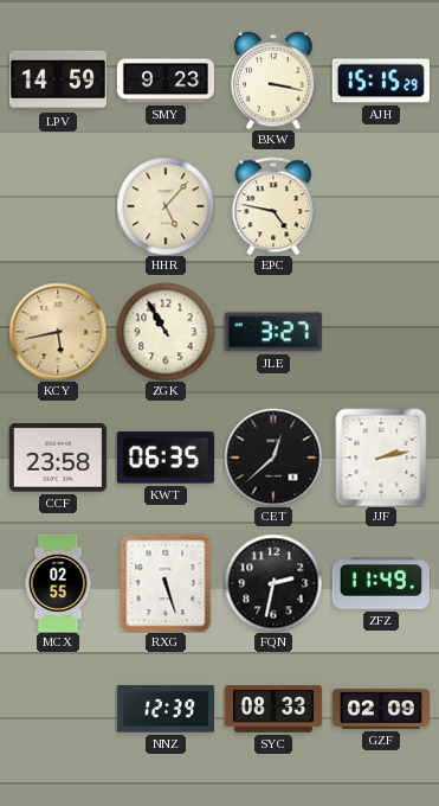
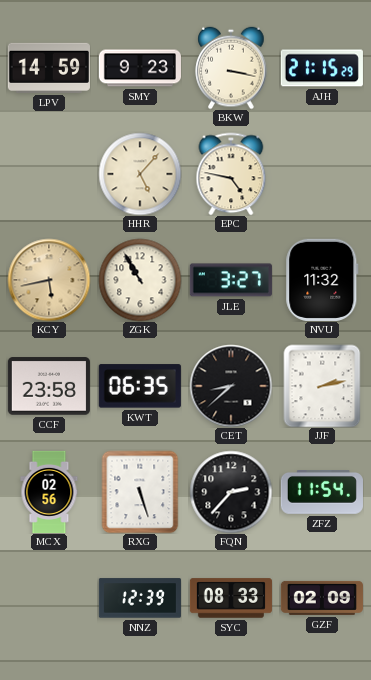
AJH: 15:15 -> 21:15
NVU: none -> 11:32
CET: 12:38 -> 8:38
MCX: 02:55 -> 02:56
FQN: 2:32 -> 2:37
ZFZ: 11:49 -> 11:54
